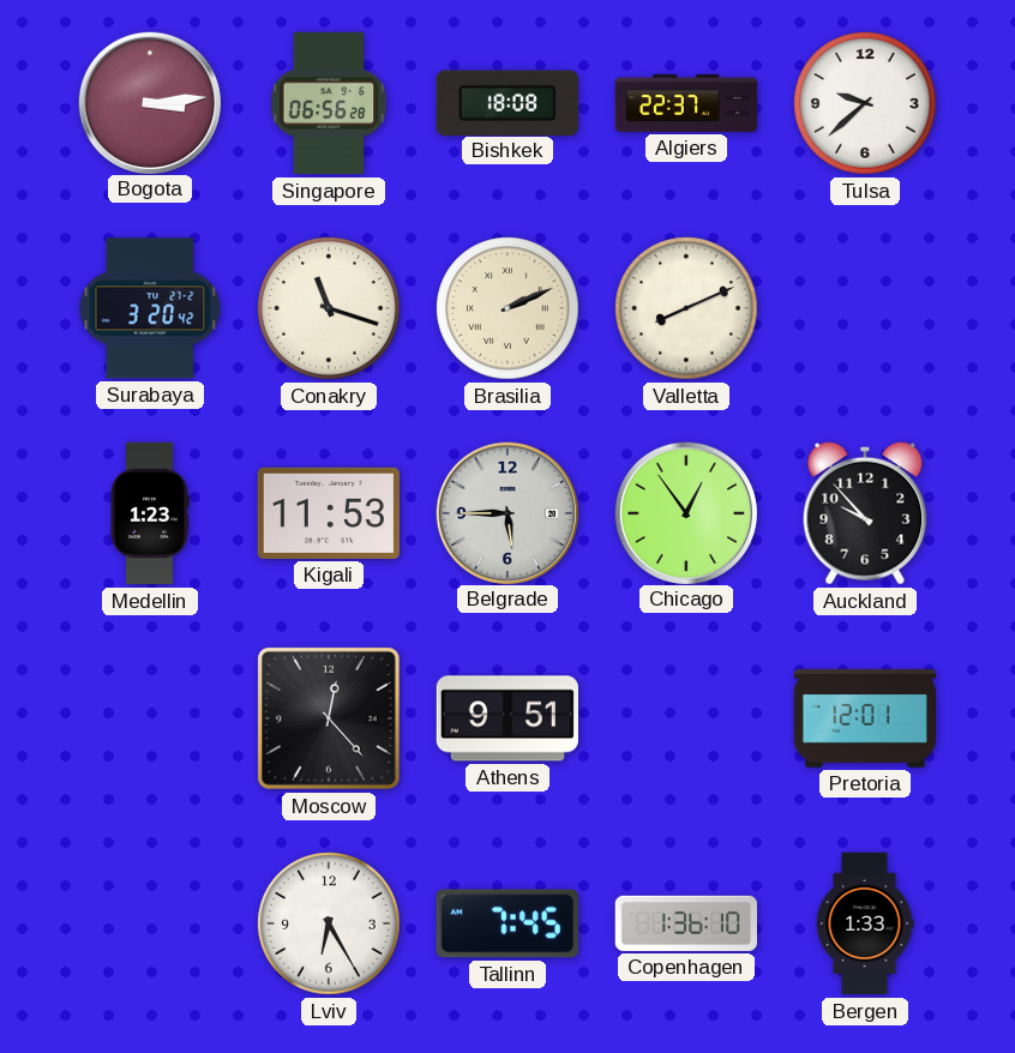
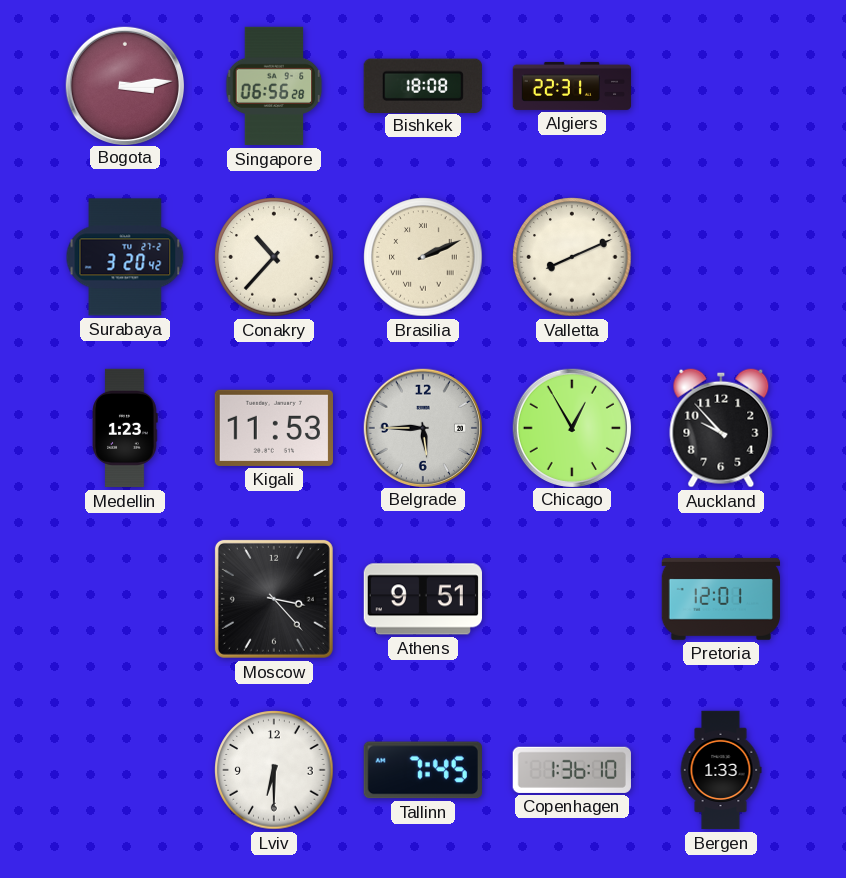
Algiers: 22:37 -> 22:31
Tulsa: 9:38 -> none
Conakry: 11:18 -> 10:37
Chicago: 12:54 -> 12:55
Moscow: 12:23 -> 3:23
Lviv: 6:25 -> 6:30
